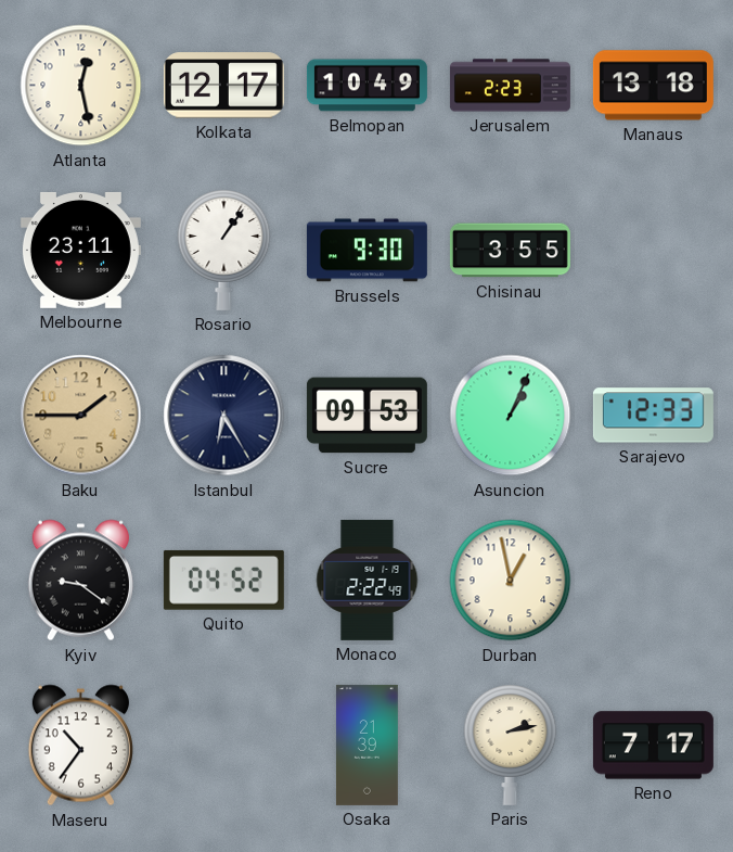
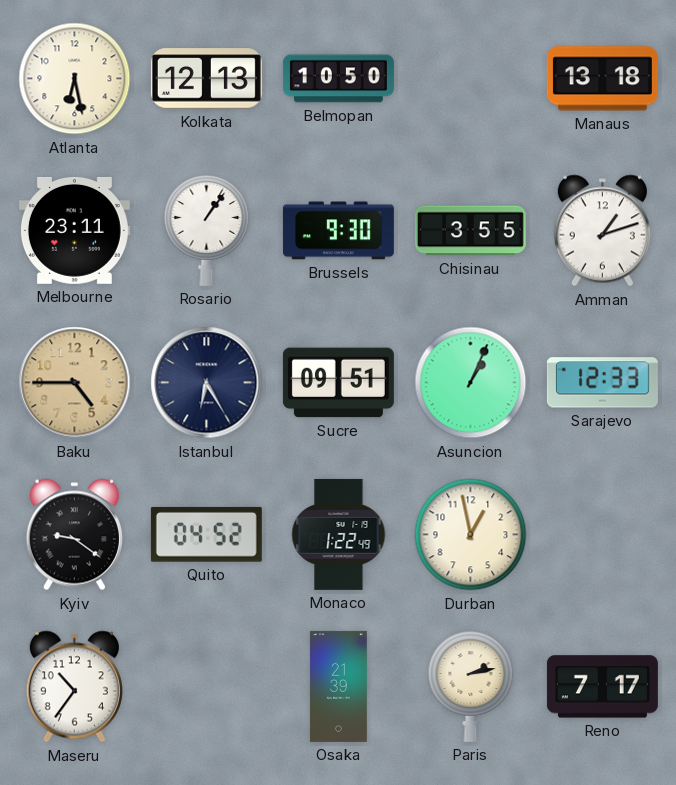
Atlanta: 12:28 -> 6:28
Kolkata: 12:17 -> 12:13
Belmopan: 10:49 -> 10:50
Jerusalem: 2:23 -> none
Amman: none -> 1:12
Baku: 1:45 -> 4:45
Sucre: 09:53 -> 09:51
Monaco: 2:22 -> 1:22
